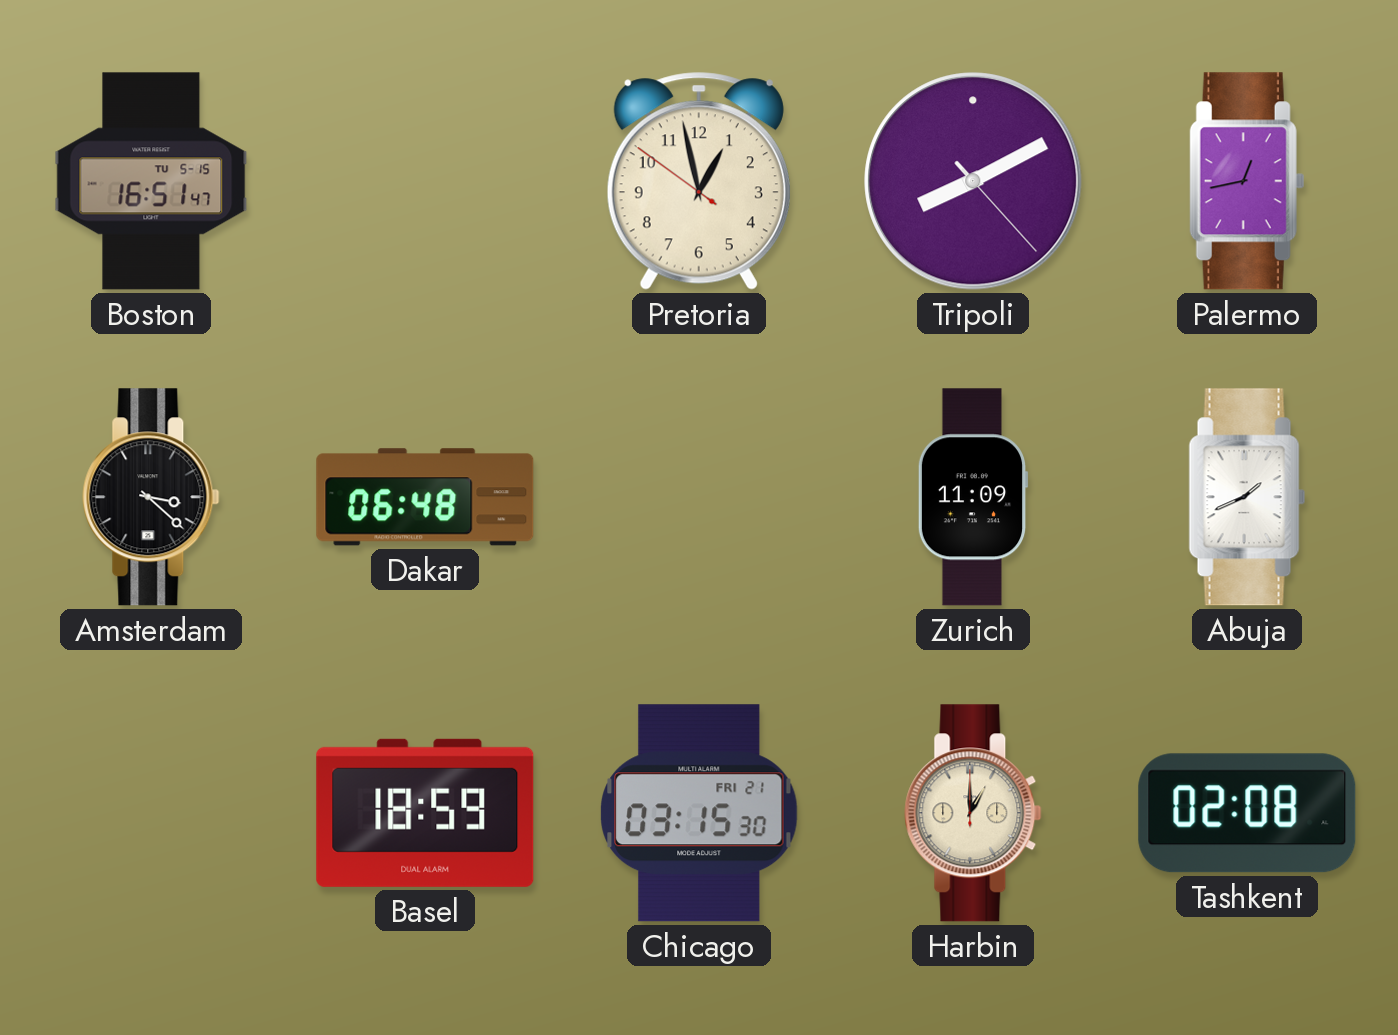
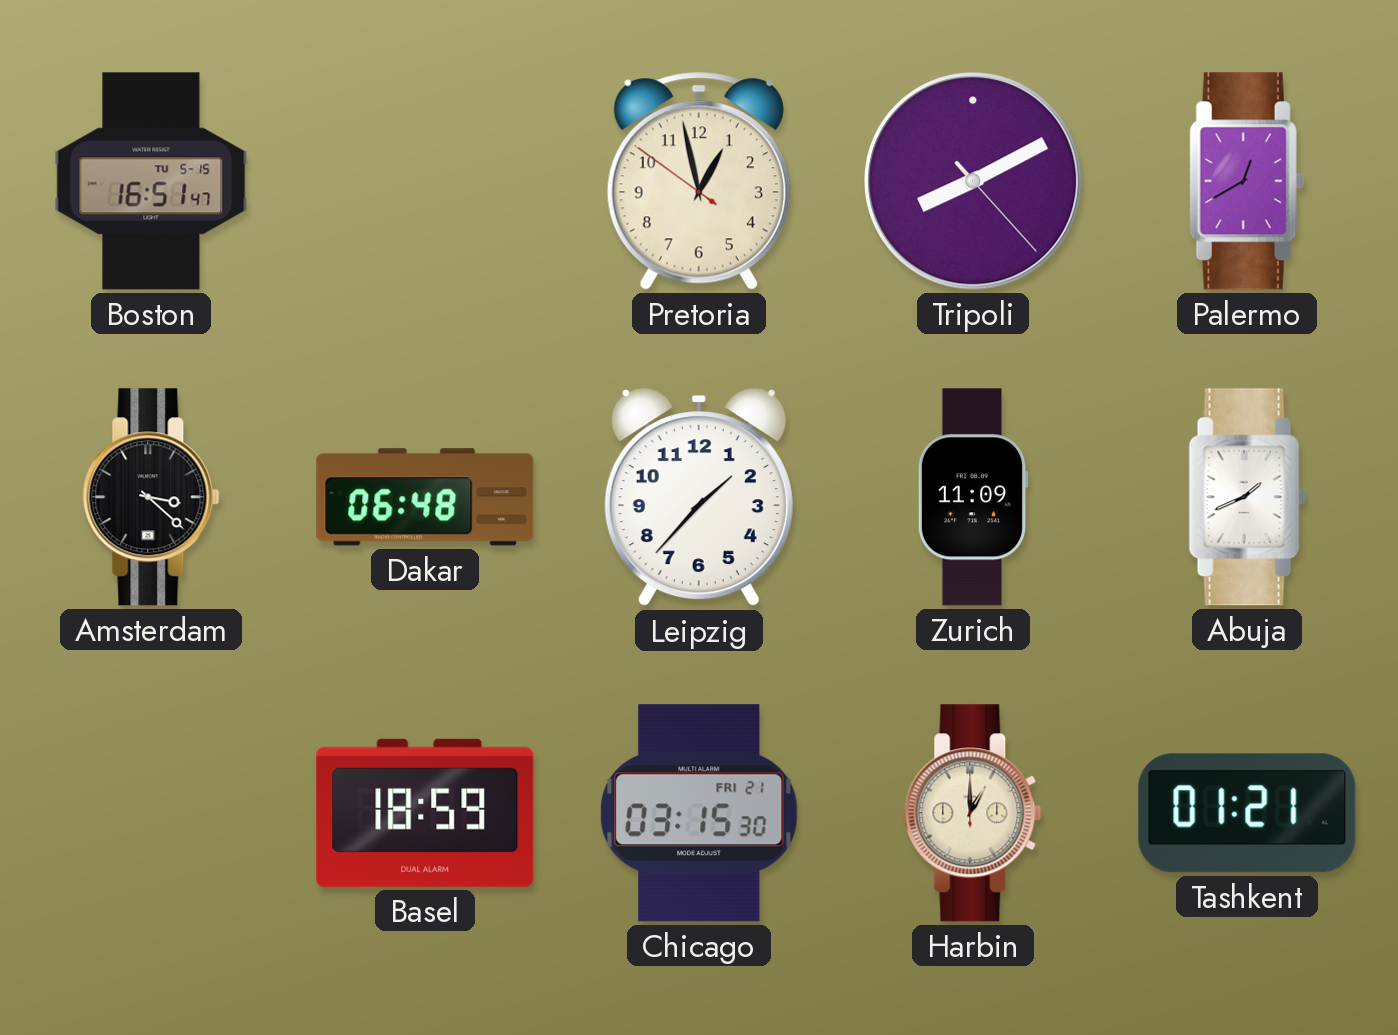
Palermo: 12:43 -> 12:40
Leipzig: none -> 1:37
Tashkent: 02:08 -> 01:21
